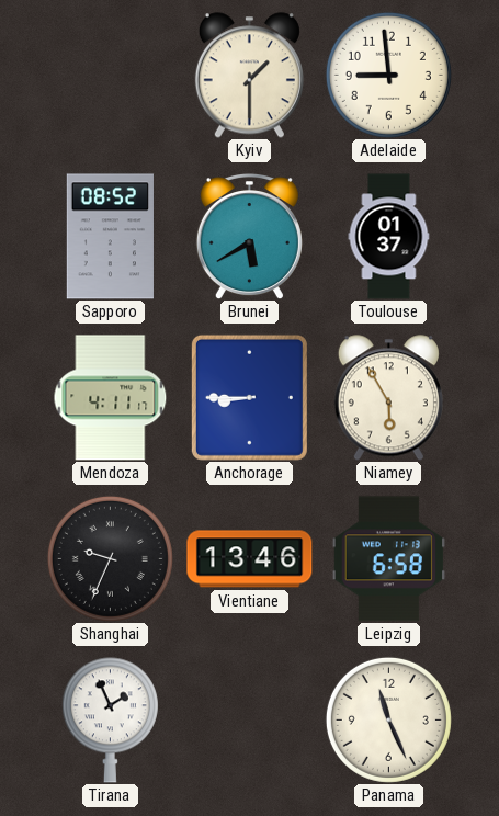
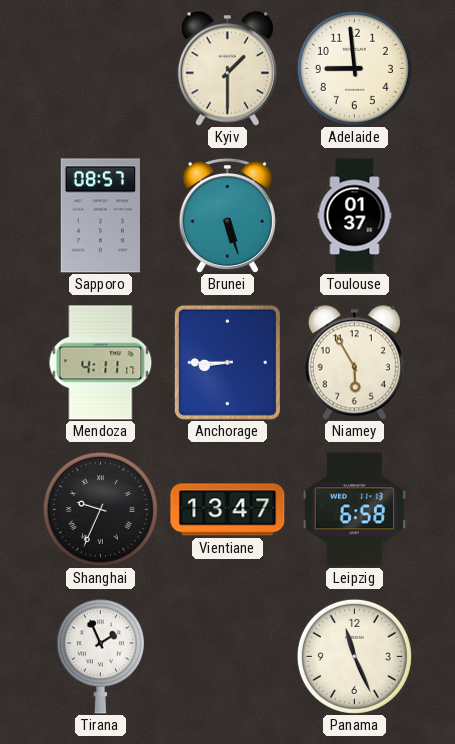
Sapporo: 08:52 -> 08:57
Brunei: 5:40 -> 5:27
Vientiane: 13:46 -> 13:47
